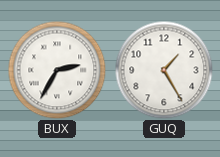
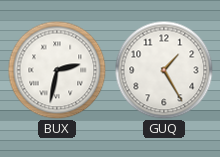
BUX: 2:35 -> 2:32
